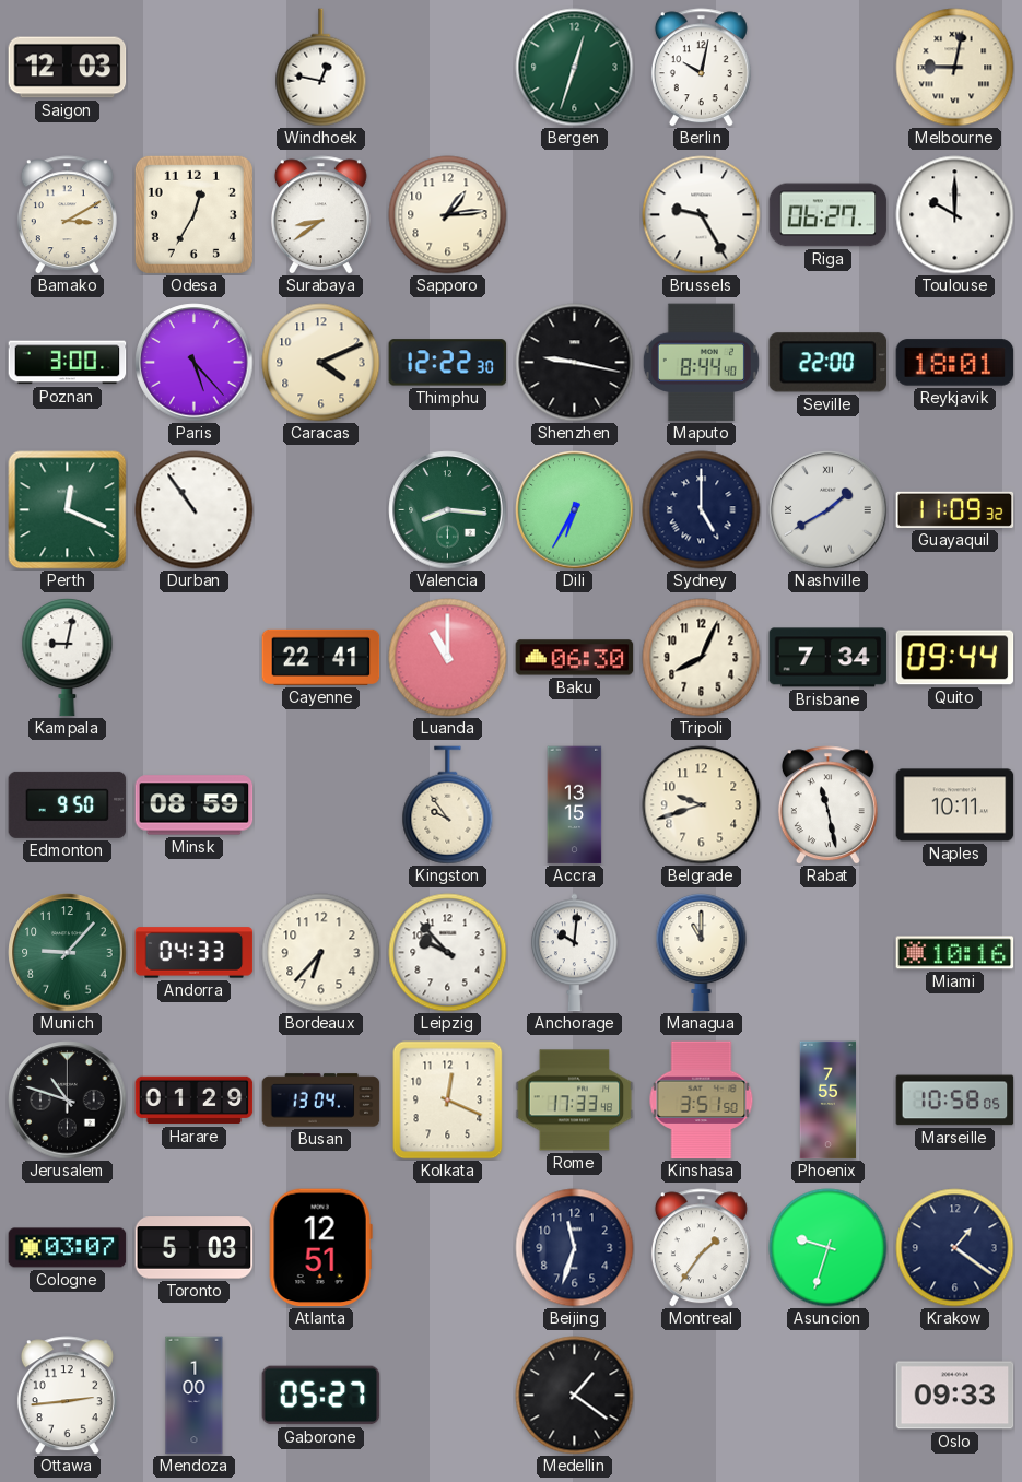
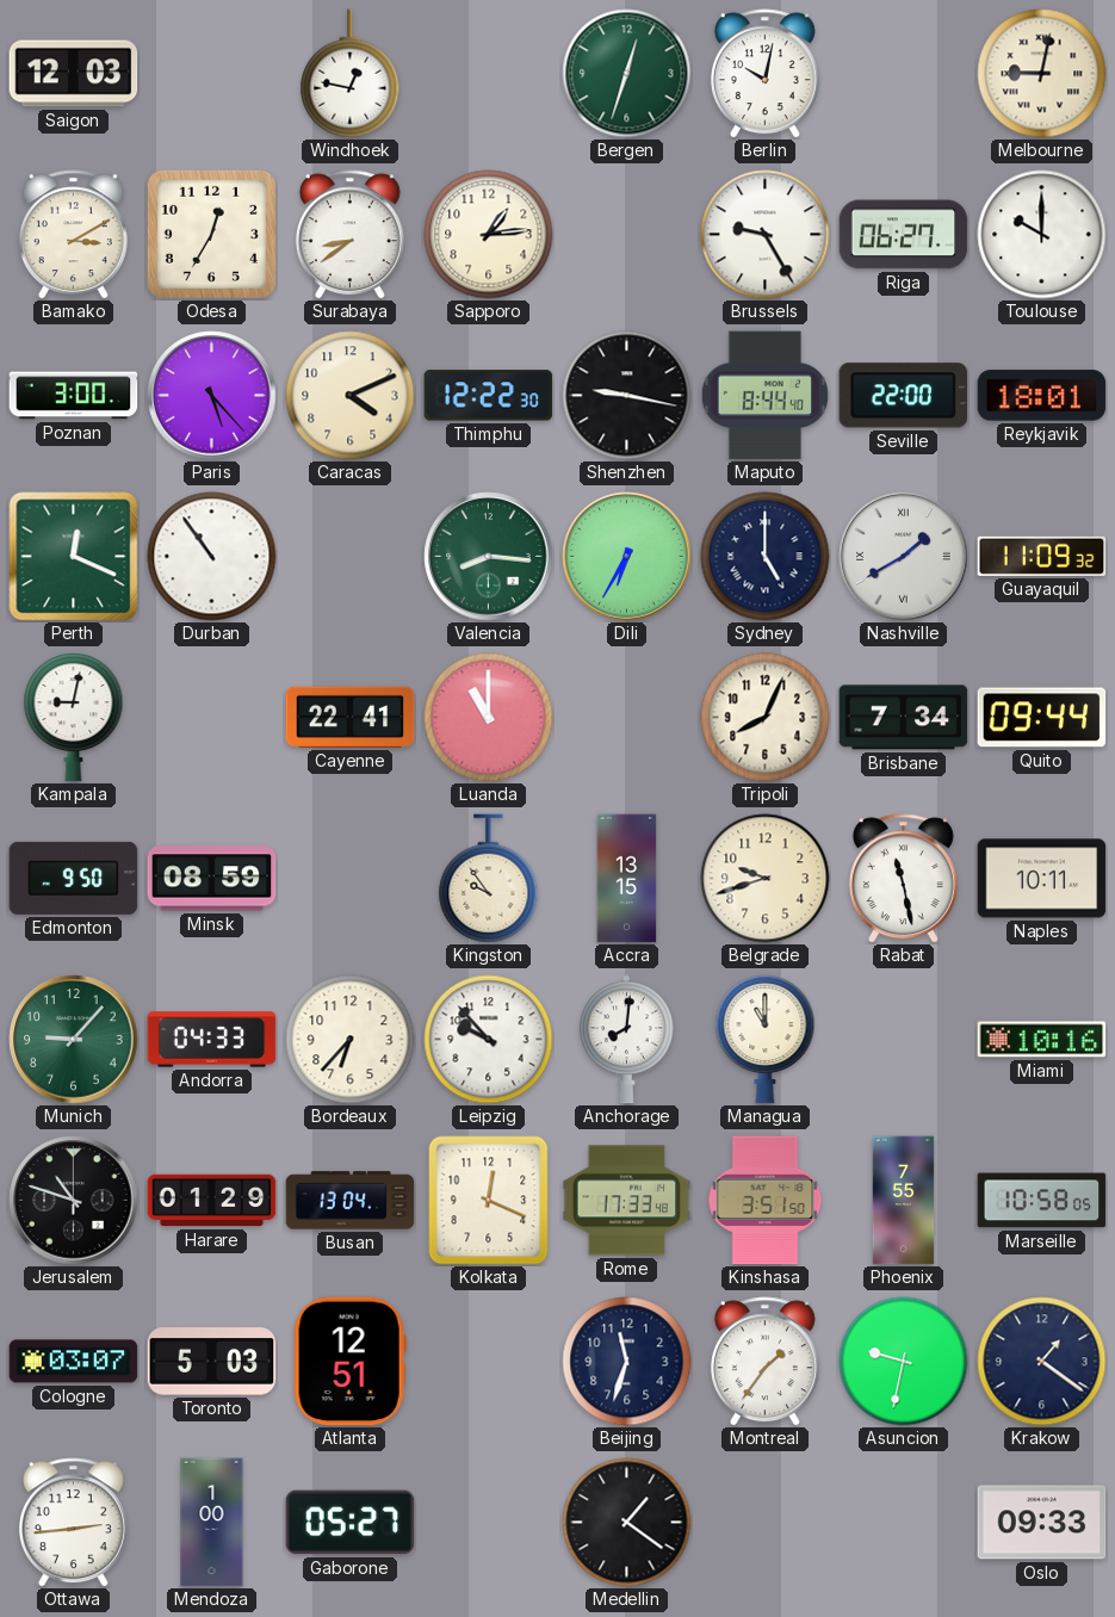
Baku: 06:30 -> none
Anchorage: 10:01 -> 8:01
Asuncion: 9:33 -> 9:32
